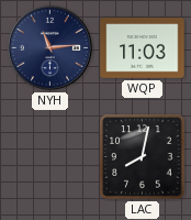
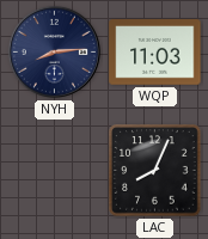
NYH: 11:14 -> 8:14
LAC: 8:02 -> 8:04
